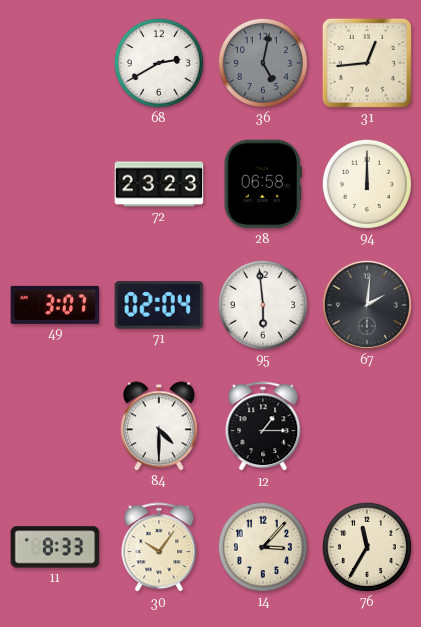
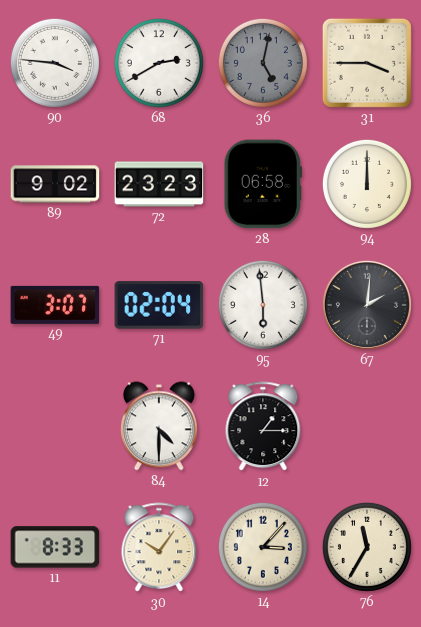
90: none -> 3:46
31: 12:44 -> 3:45
89: none -> 9:02
